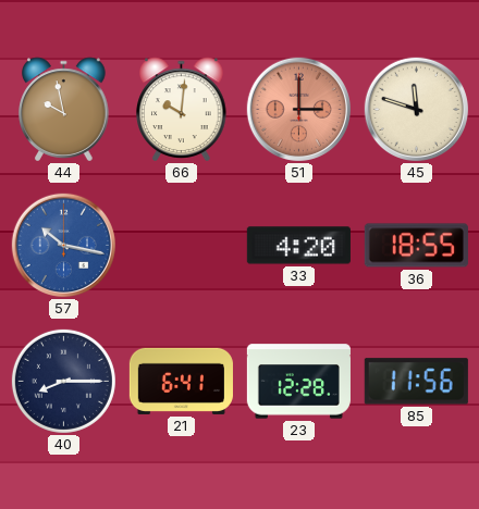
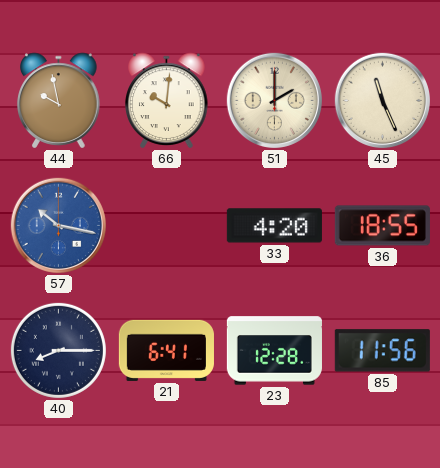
51: 3:00 -> 2:00
51 dial: salmon -> cream
45: 11:48 -> 11:26
